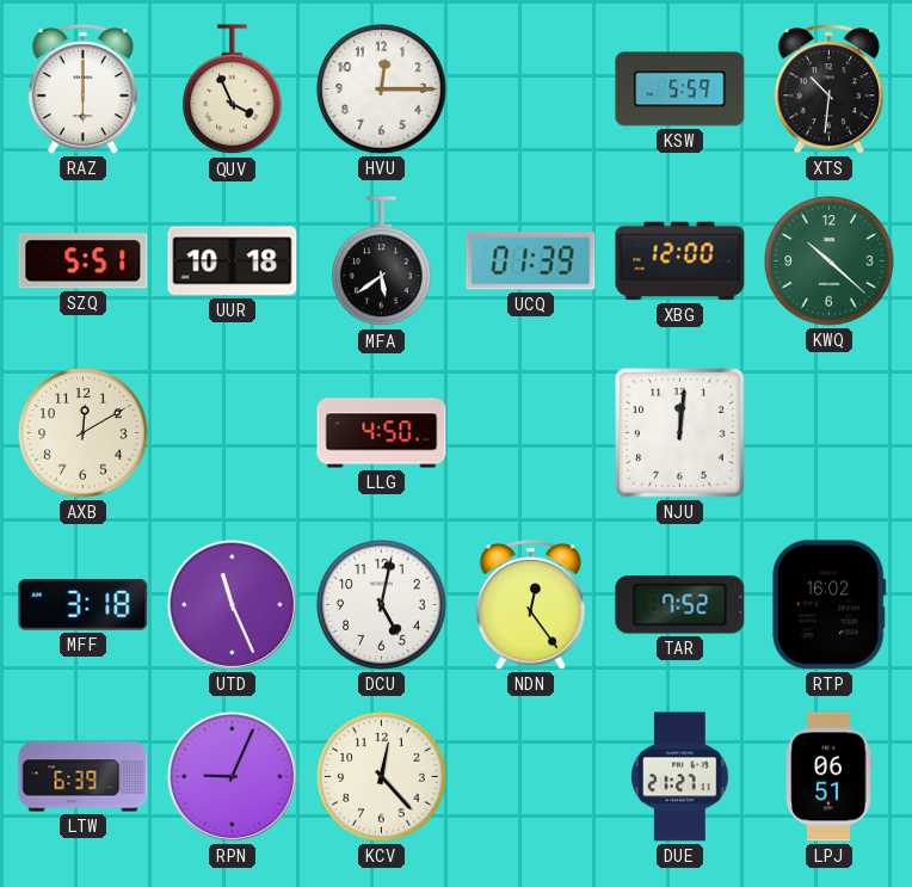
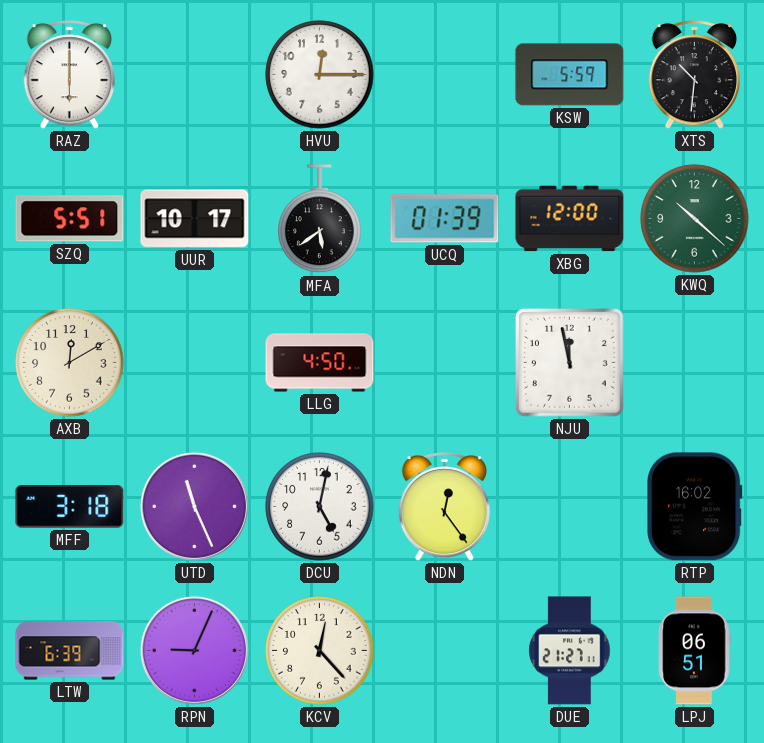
QUV: 3:56 -> none
UUR: 10:18 -> 10:17
NJU: 12:01 -> 11:58
TAR: 7:52 -> none
